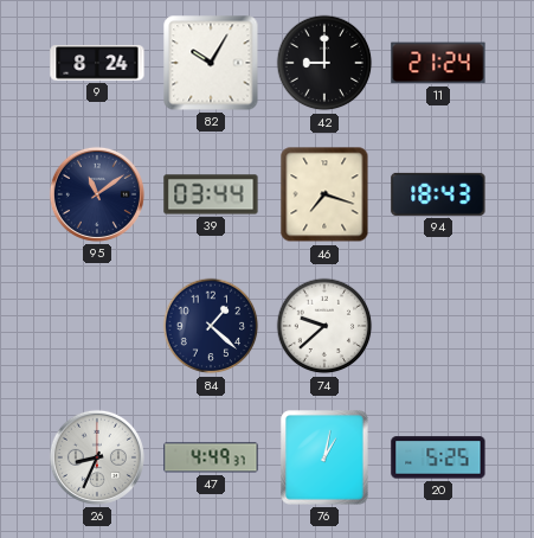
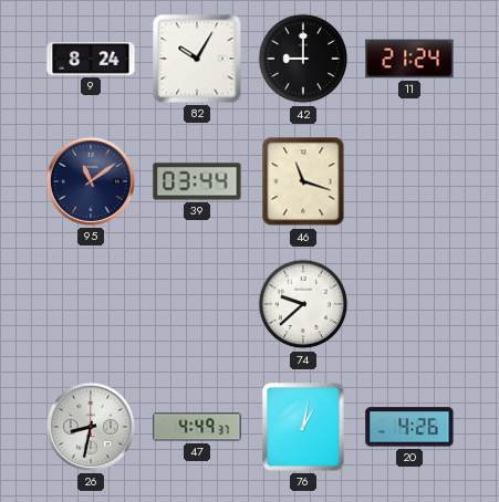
46: 7:18 -> 11:18
94: 18:43 -> none
84: 1:22 -> none
26: 8:34 -> 8:32
20: 5:25 -> 4:26
